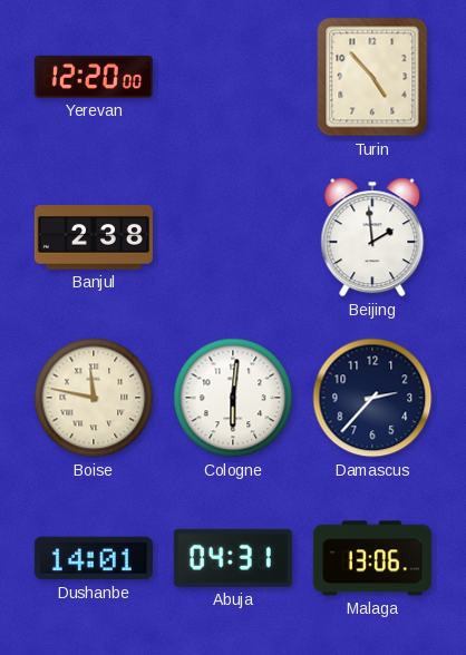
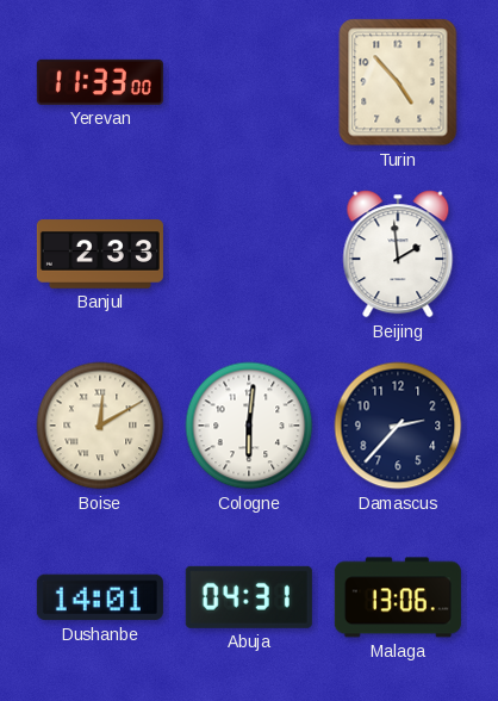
Yerevan: 12:20 -> 11:33
Banjul: 2:38 -> 2:33
Boise: 11:47 -> 12:10
